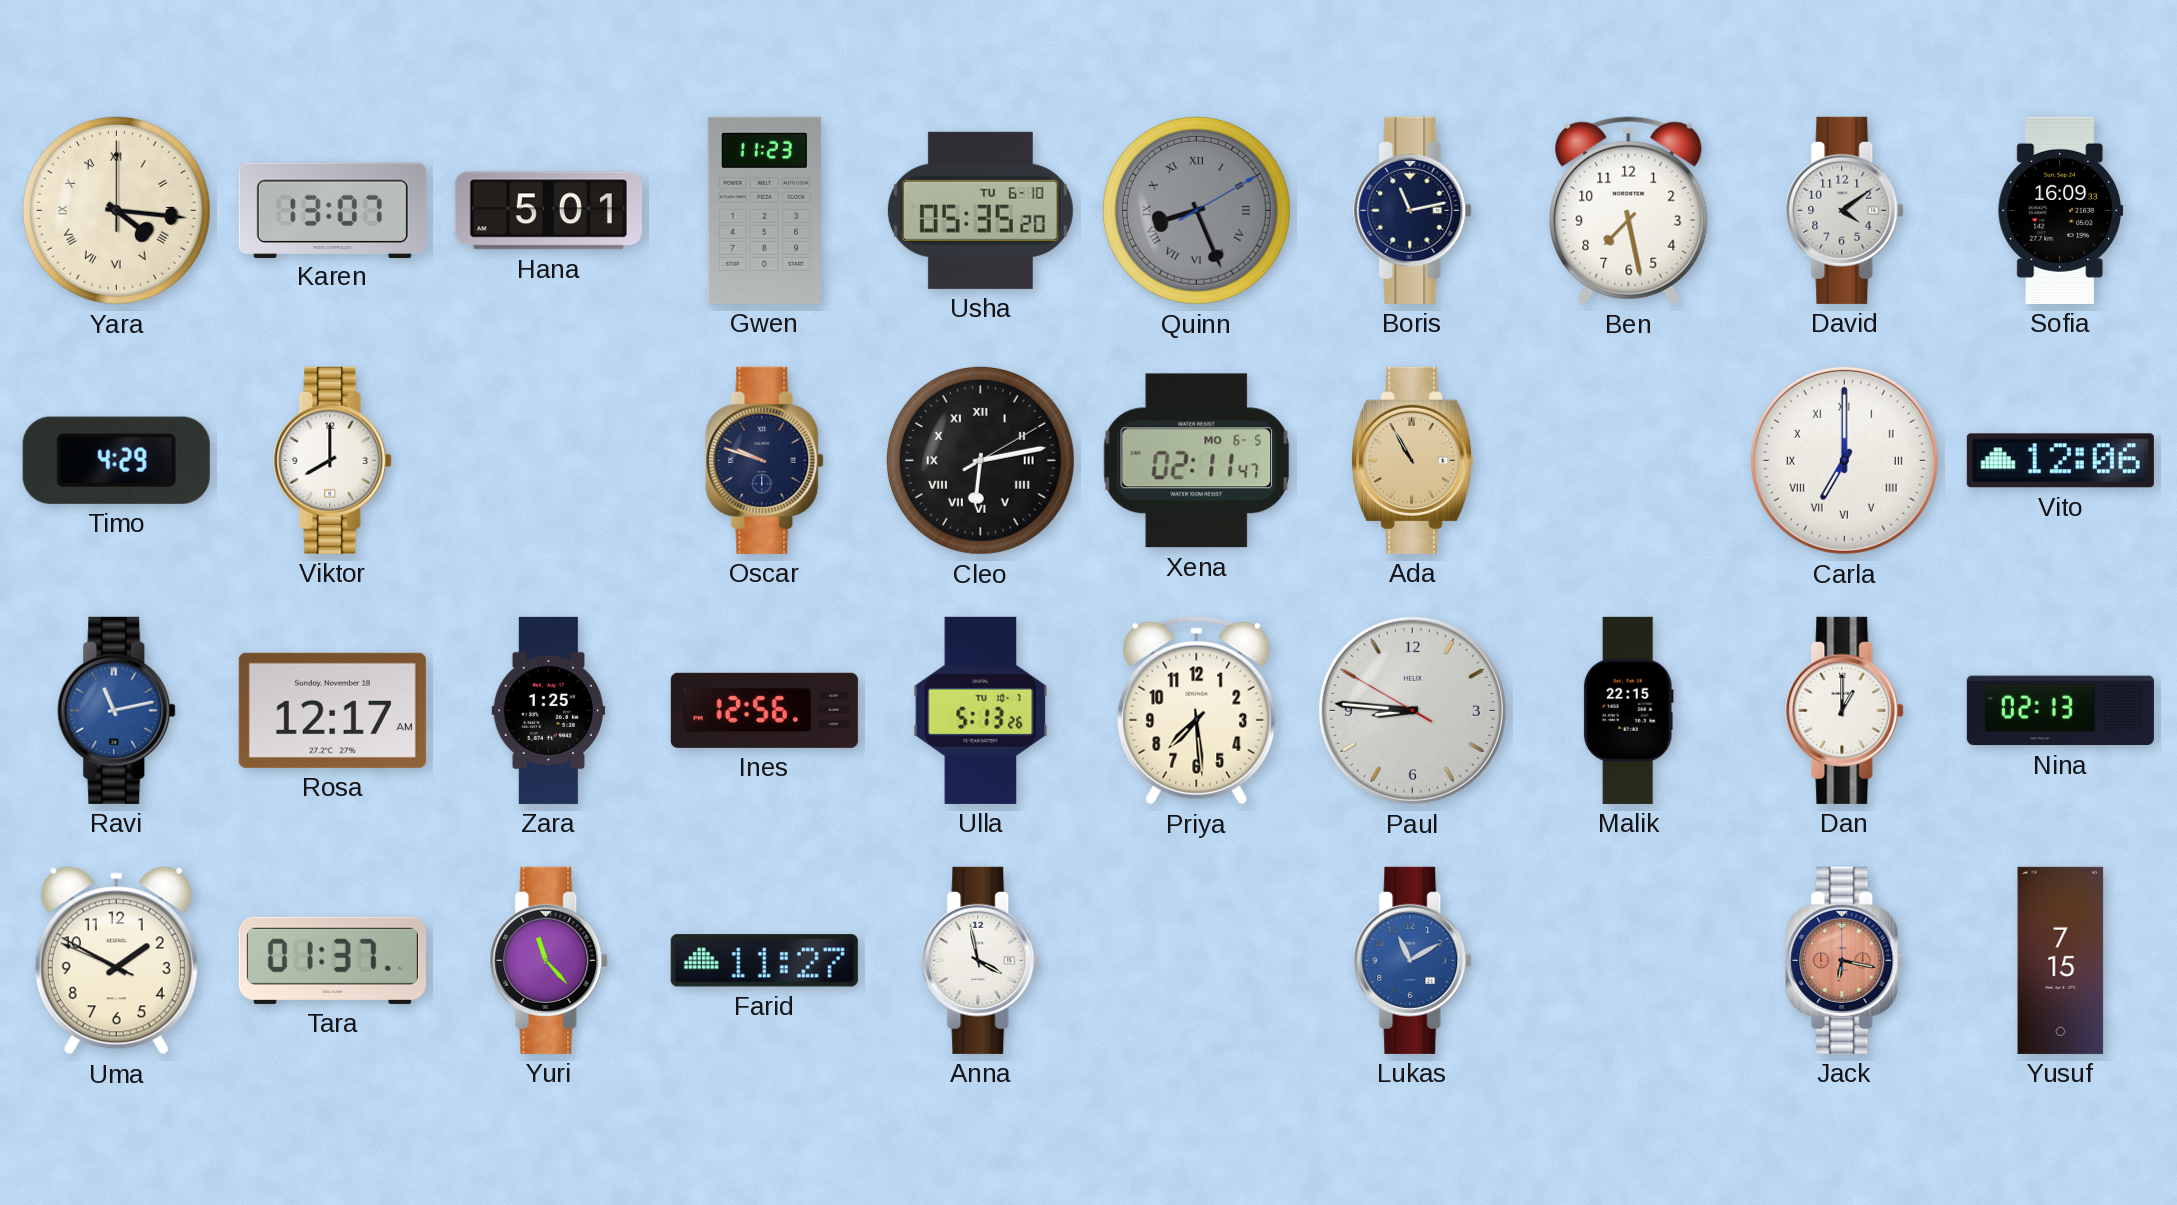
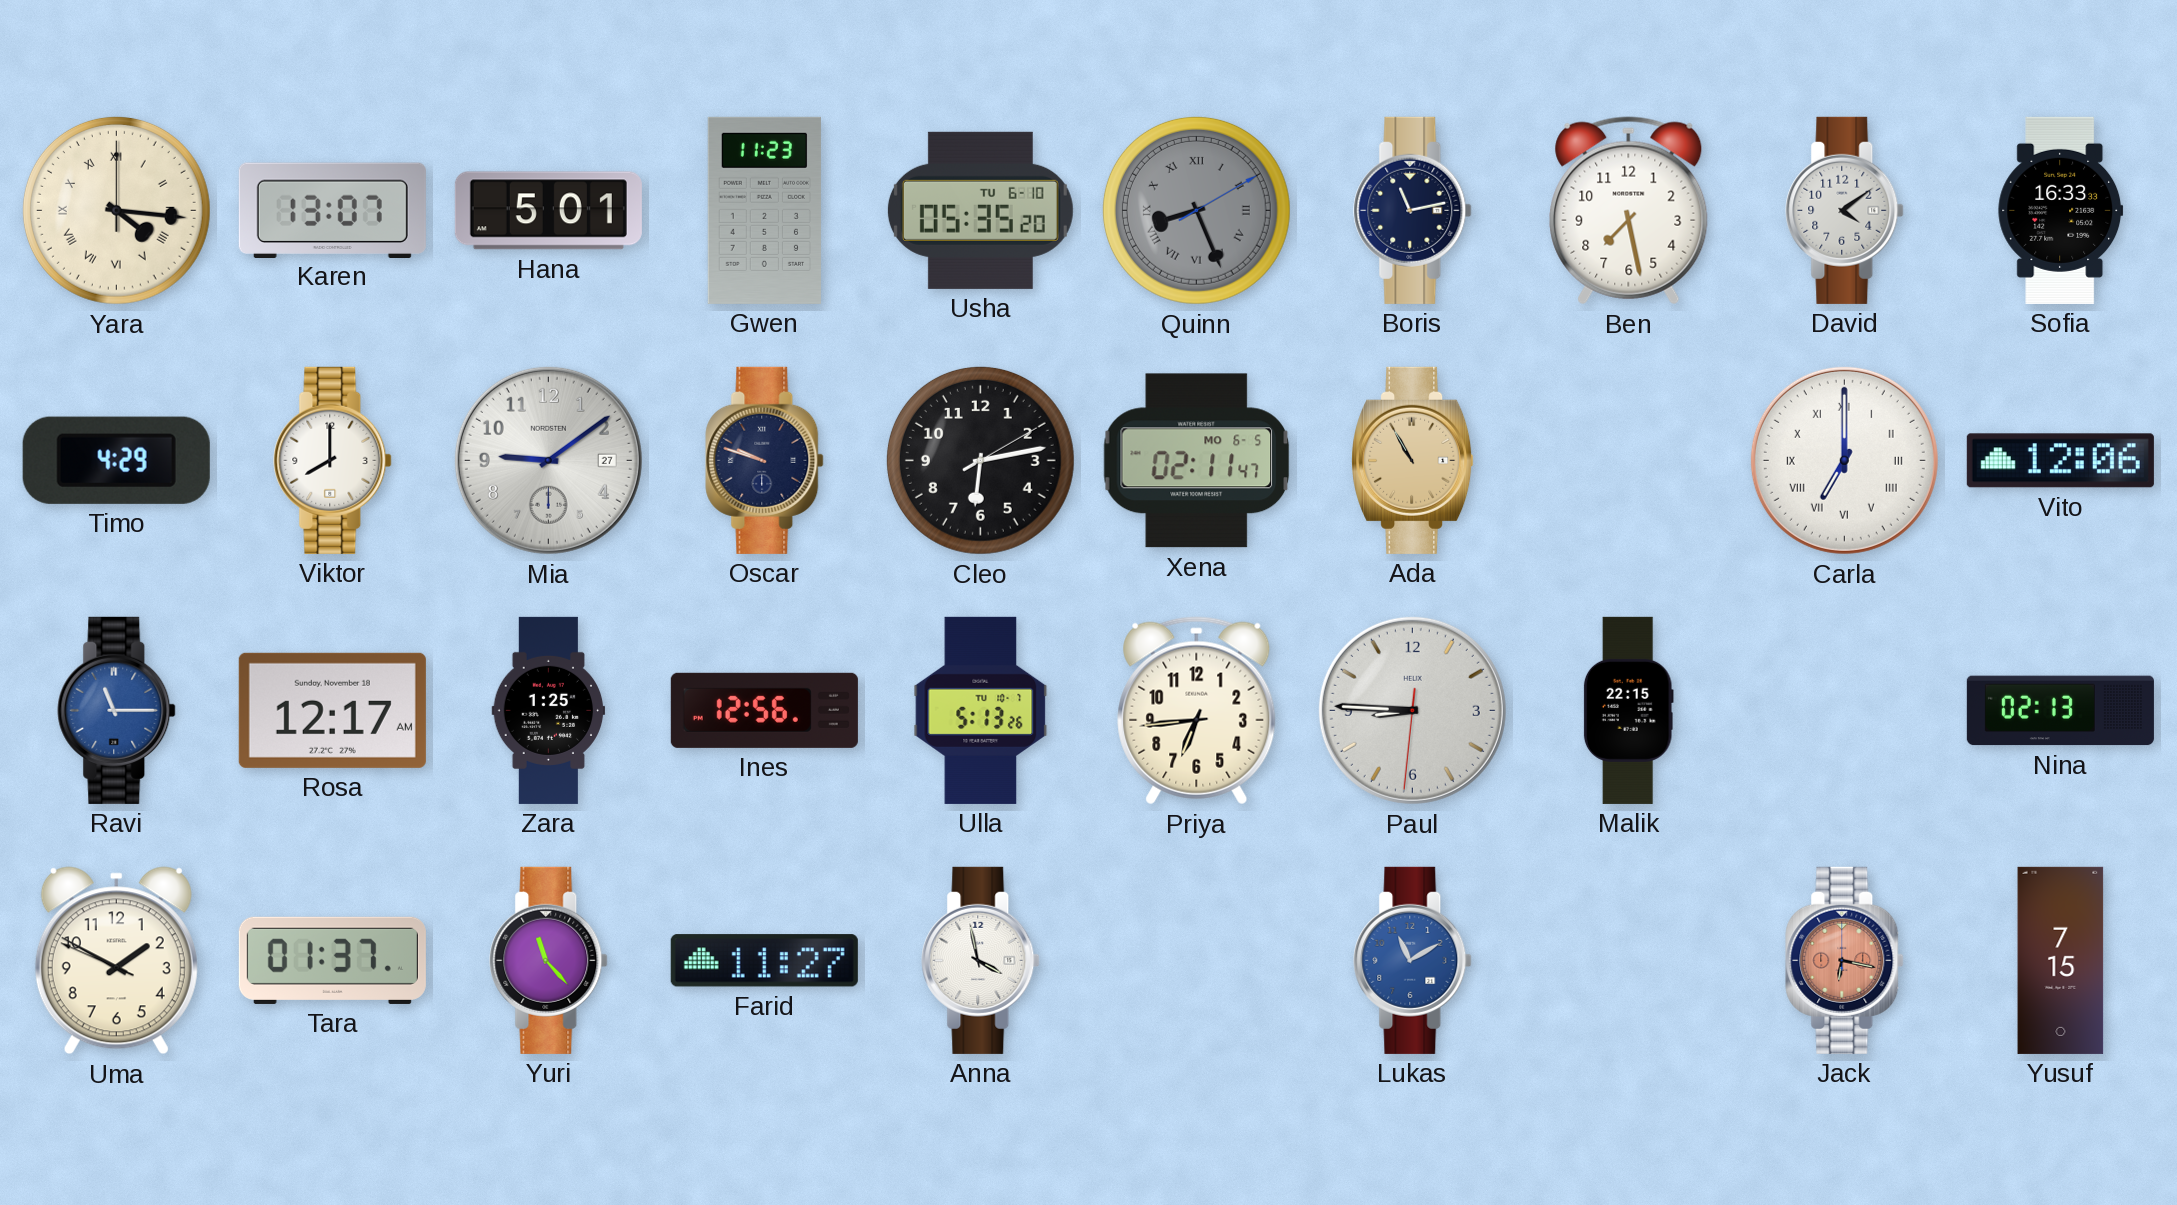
Sofia: 16:09 -> 16:33
Mia: none -> 9:09
Cleo numerals: Roman -> Arabic
Ravi: 11:13 -> 11:15
Priya: 7:29 -> 6:44
Paul: 8:45:50 -> 8:45:31
Dan: 1:00 -> none
